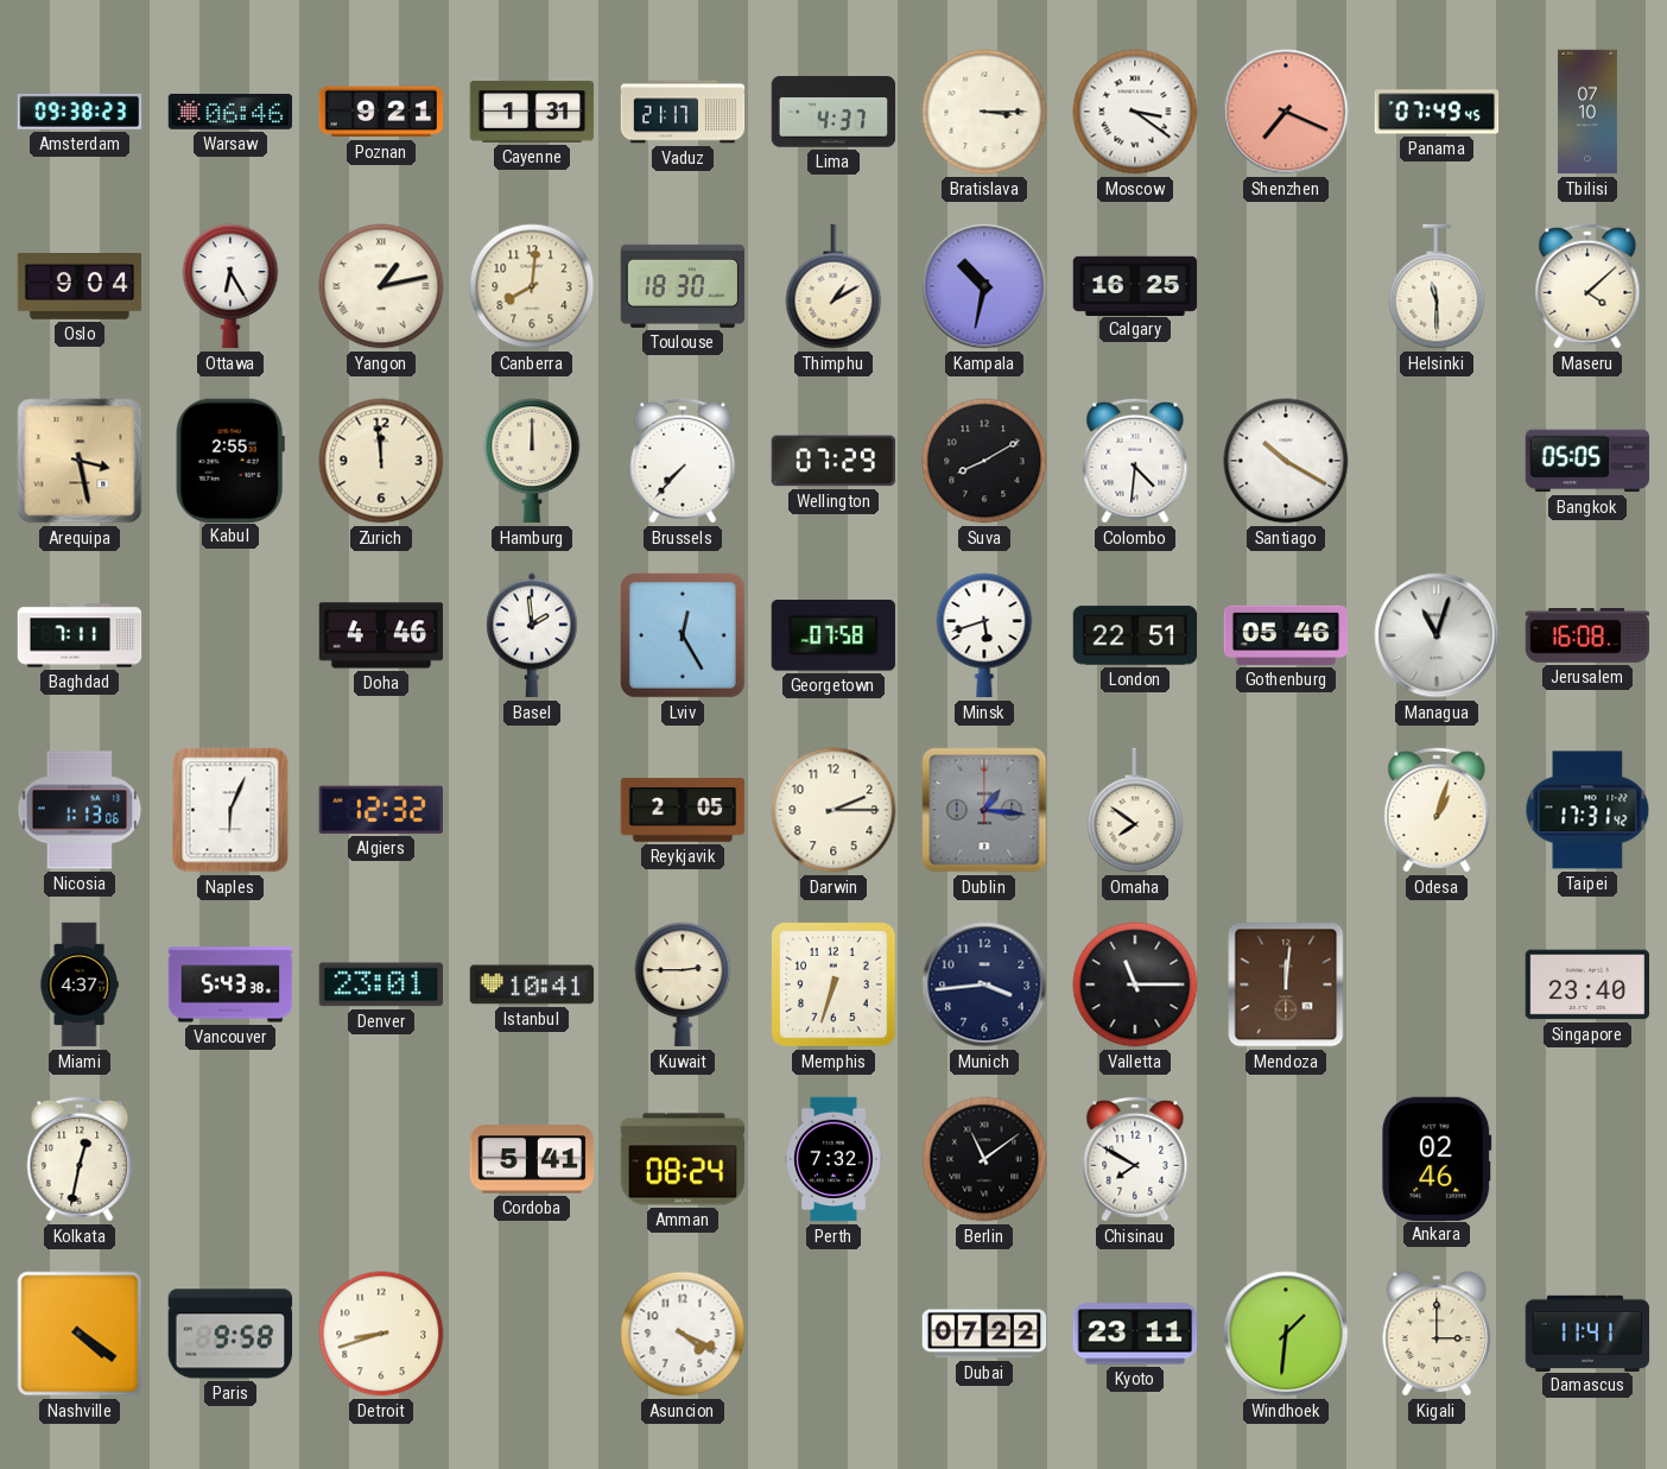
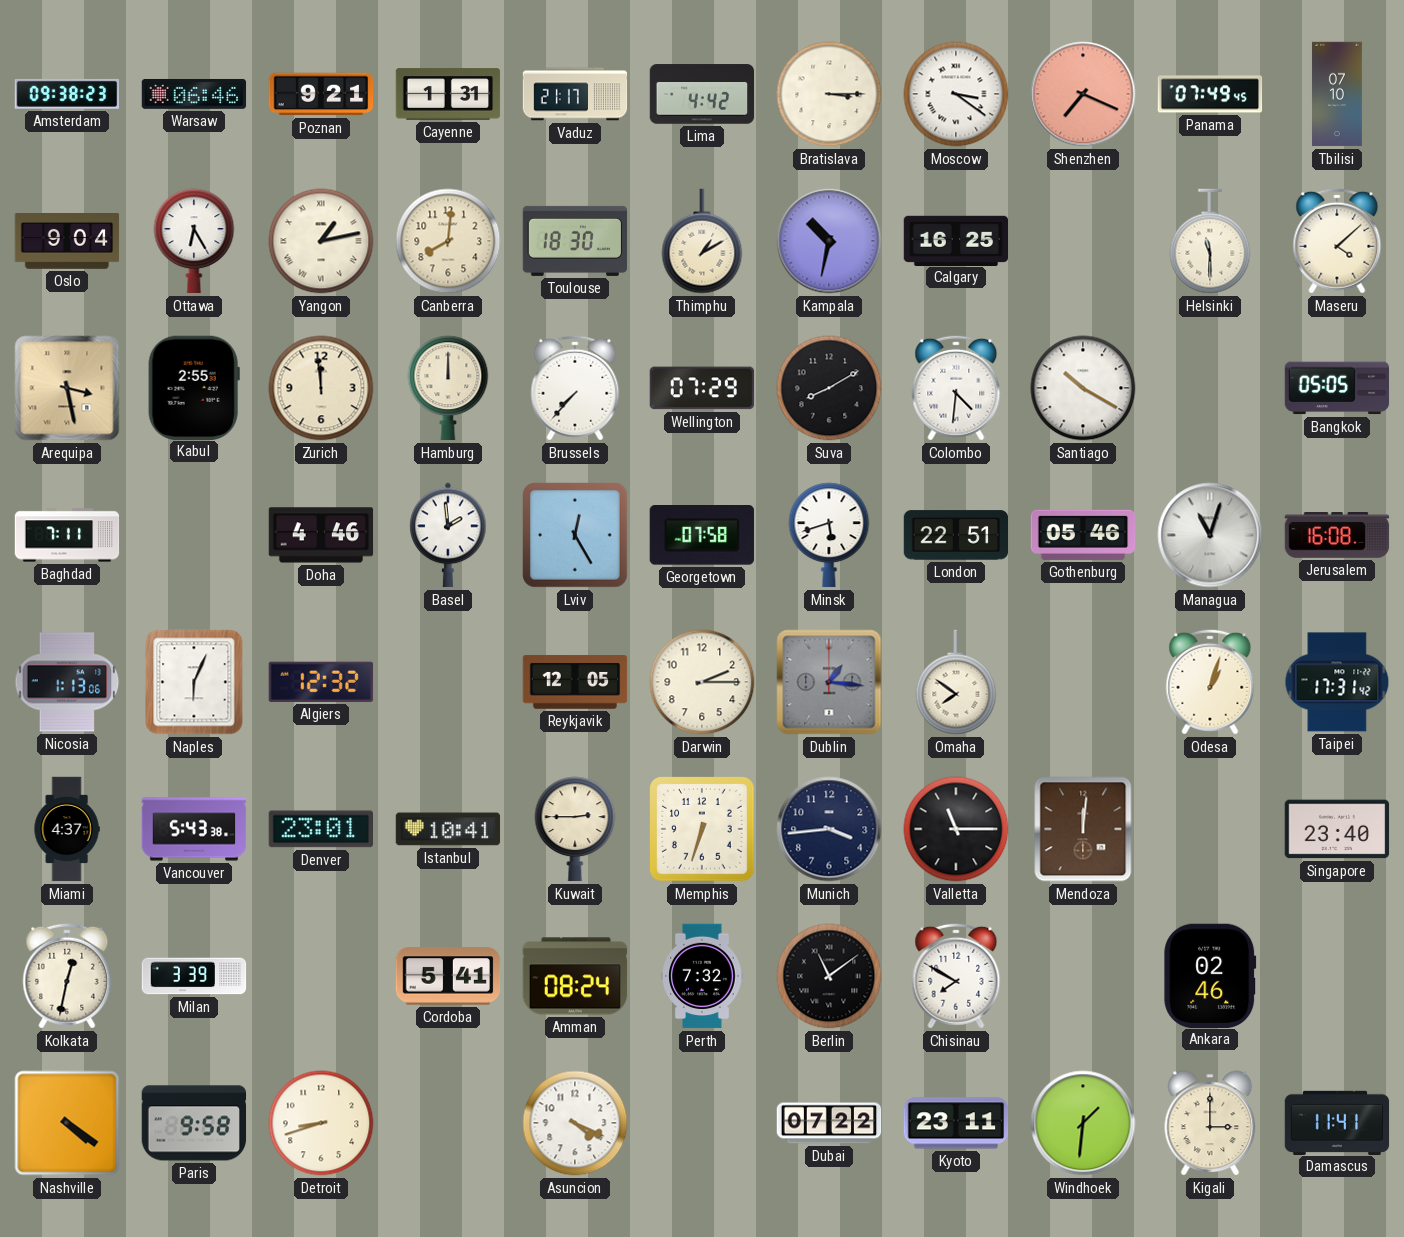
Lima: 4:37 -> 4:42
Reykjavik: 2:05 -> 12:05
Milan: none -> 3:39
